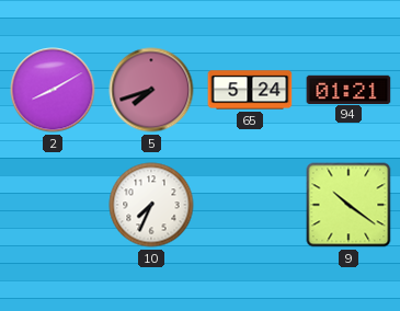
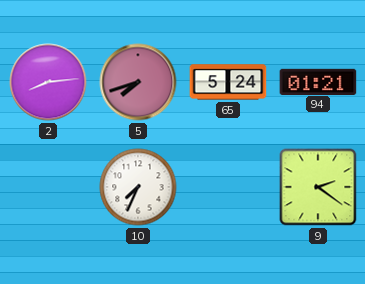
2: 8:10 -> 8:14
9: 10:21 -> 2:21
